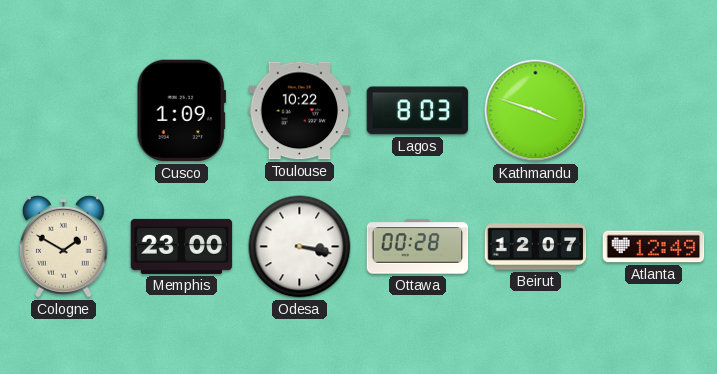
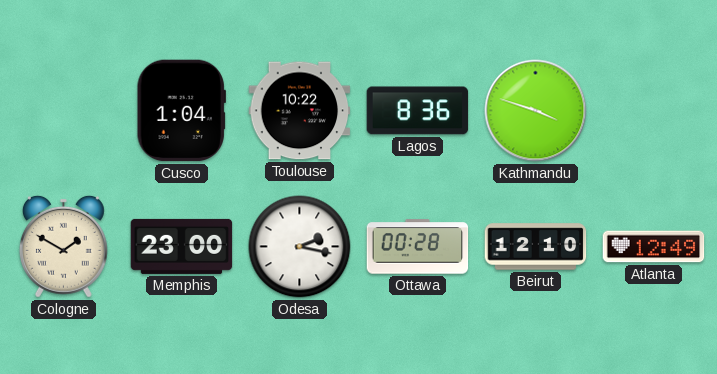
Cusco: 1:09 -> 1:04
Lagos: 8:03 -> 8:36
Odesa: 3:17 -> 2:17
Beirut: 12:07 -> 12:10
